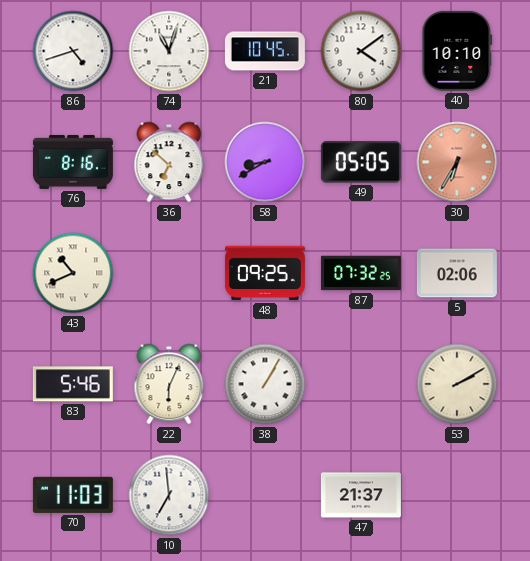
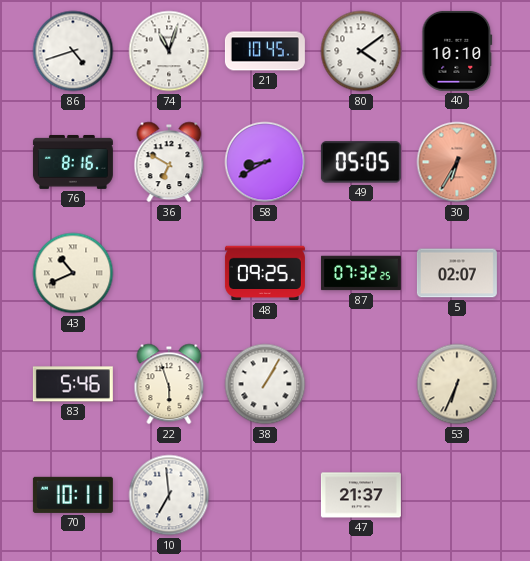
36: 6:52 -> 6:50
5: 02:06 -> 02:07
22: 6:04 -> 5:57
53: 2:10 -> 6:34
70: 11:03 -> 10:11
